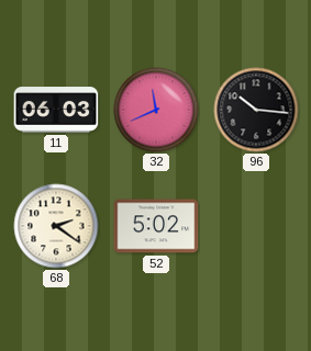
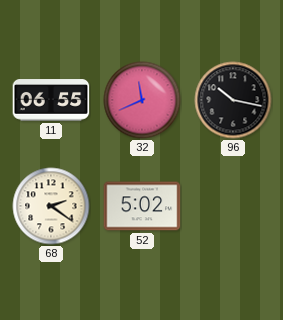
11: 06:03 -> 06:55
96: 10:16 -> 10:17
